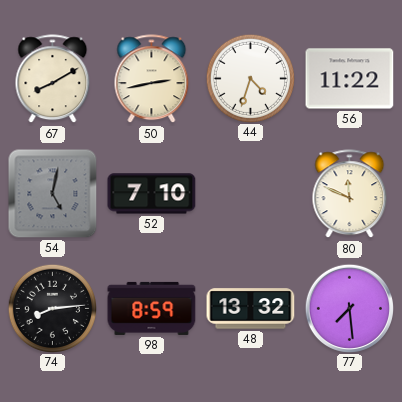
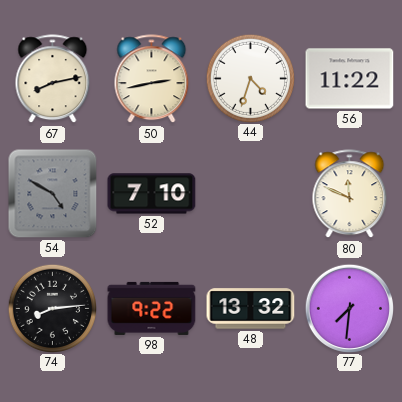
67: 8:10 -> 8:13
54: 5:02 -> 4:50
98: 8:59 -> 9:22
77: 7:29 -> 7:31
